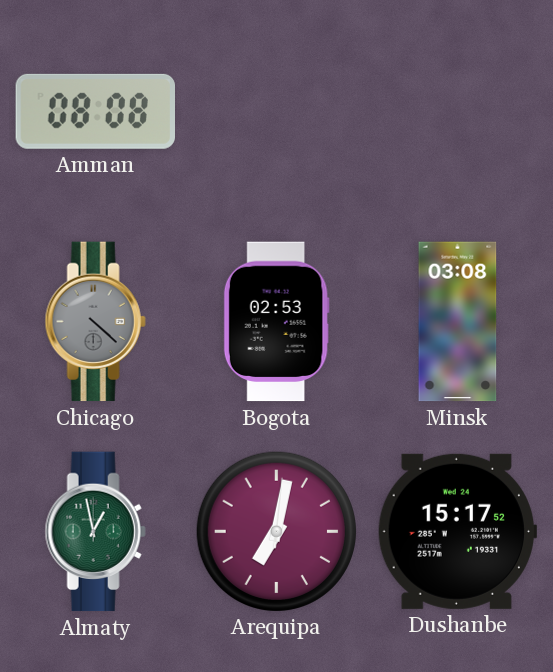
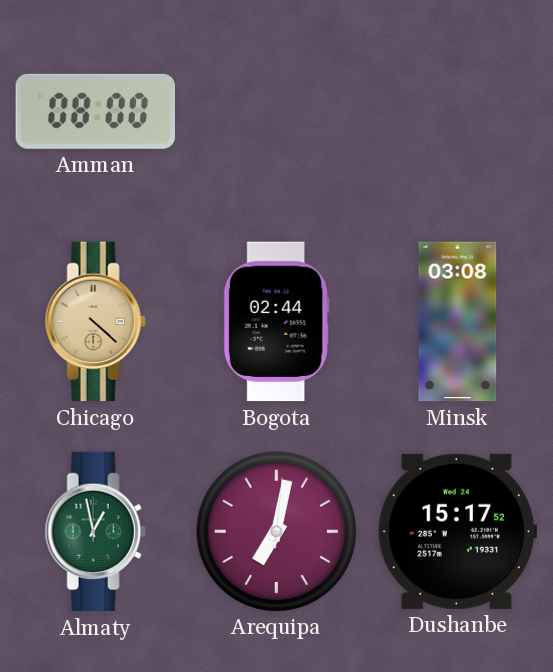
Amman: 08:08 -> 08:00
Chicago dial: grey -> champagne
Bogota: 02:53 -> 02:44
